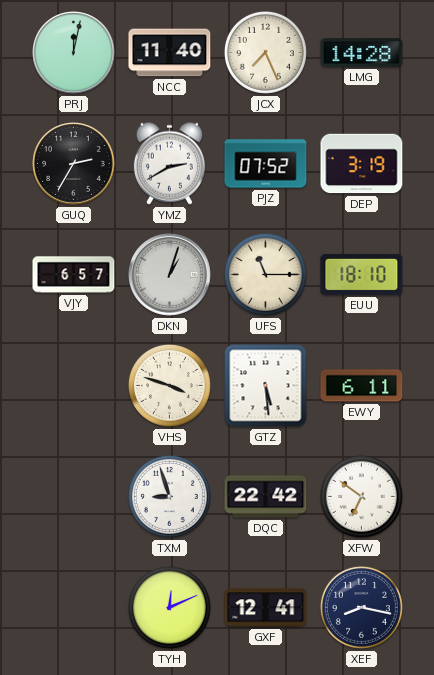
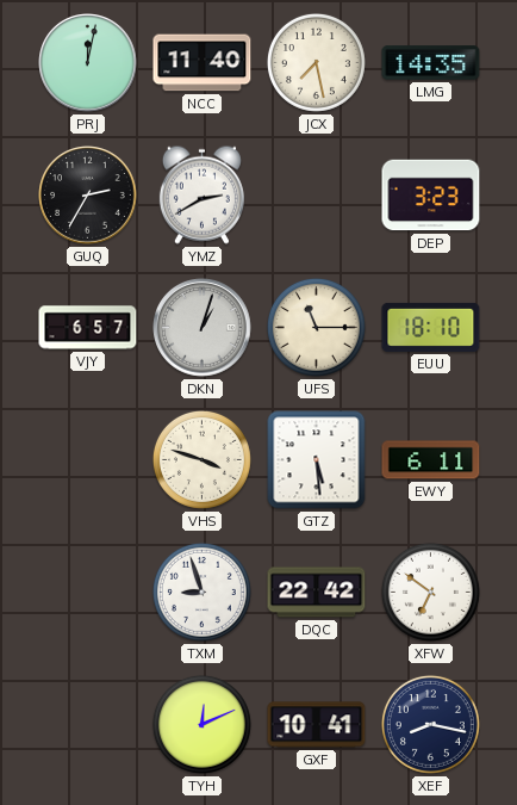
JCX: 7:26 -> 7:28
LMG: 14:28 -> 14:35
PJZ: 07:52 -> none
DEP: 3:19 -> 3:23
GXF: 12:41 -> 10:41
